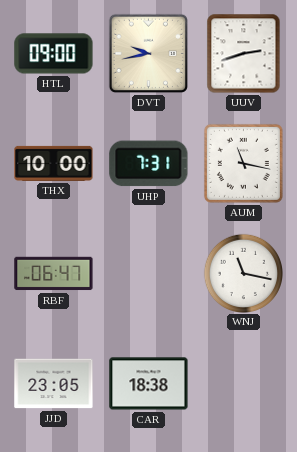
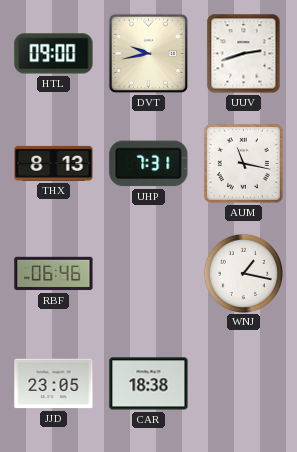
THX: 10:00 -> 8:13
RBF: 06:47 -> 06:46
WNJ: 11:17 -> 1:17
